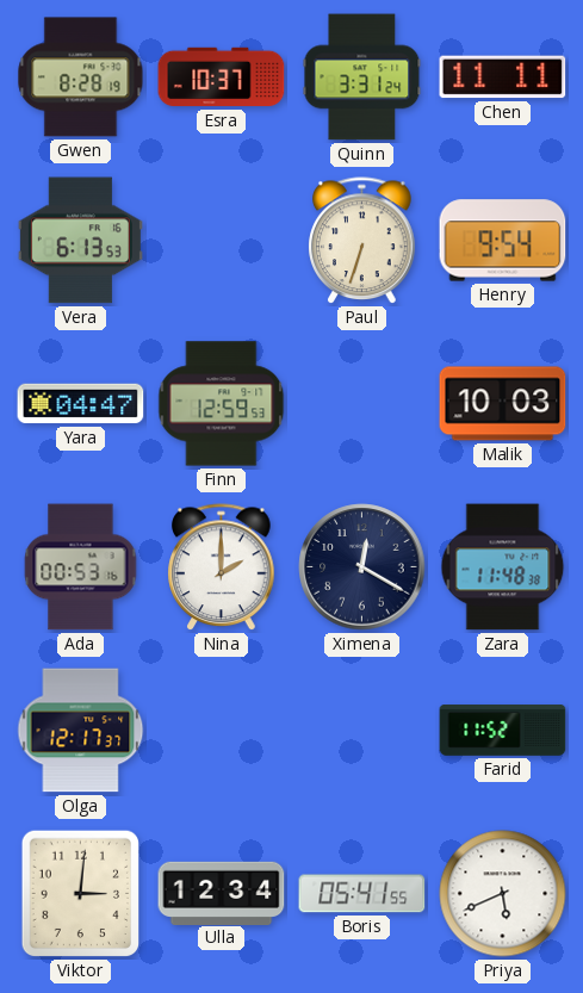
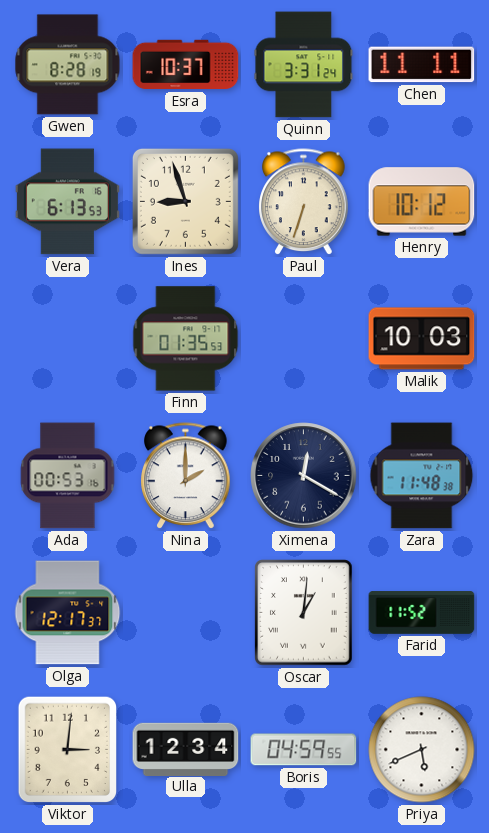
Ines: none -> 8:57
Henry: 9:54 -> 10:12
Yara: 04:47 -> none
Finn: 12:59 -> 01:35
Oscar: none -> 1:01
Boris: 05:41 -> 04:59
